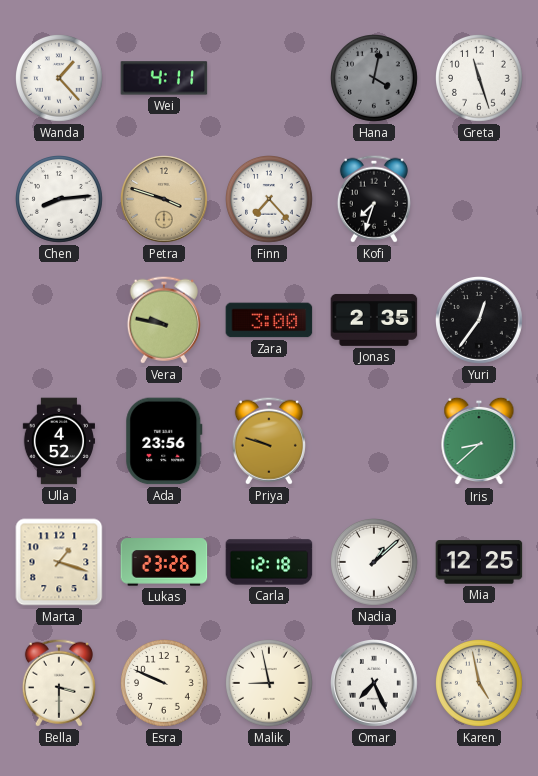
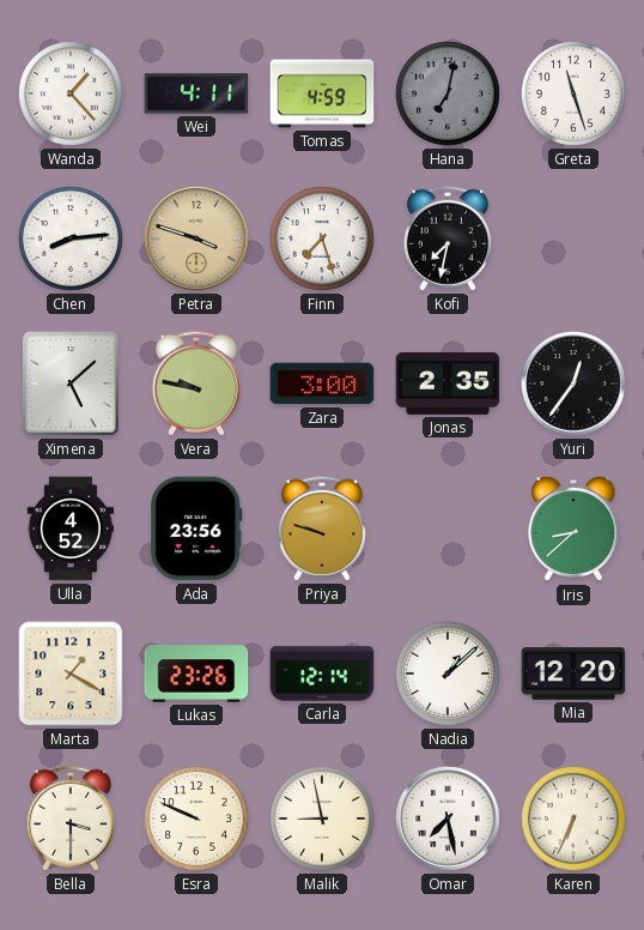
Tomas: none -> 4:59
Hana: 4:02 -> 7:02
Finn: 7:23 -> 7:27
Kofi: 7:33 -> 7:32
Ximena: none -> 5:08
Marta: 1:18 -> 1:20
Carla: 12:18 -> 12:14
Mia: 12:25 -> 12:20
Omar: 7:26 -> 7:28
Karen: 4:58 -> 6:34
